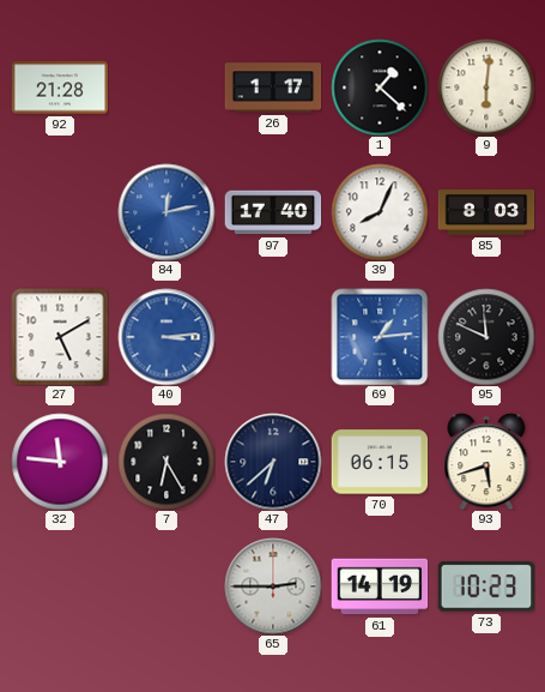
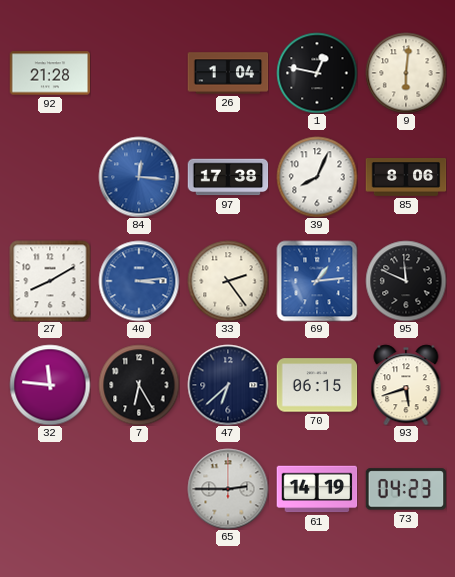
26: 1:17 -> 1:04
1: 1:22 -> 12:47
84: 12:13 -> 12:16
97: 17:40 -> 17:38
85: 8:03 -> 8:06
27: 5:10 -> 8:10
33: none -> 2:24
73: 10:23 -> 04:23
